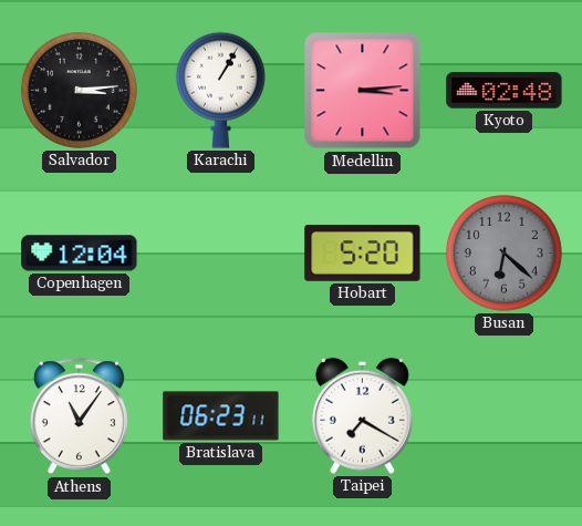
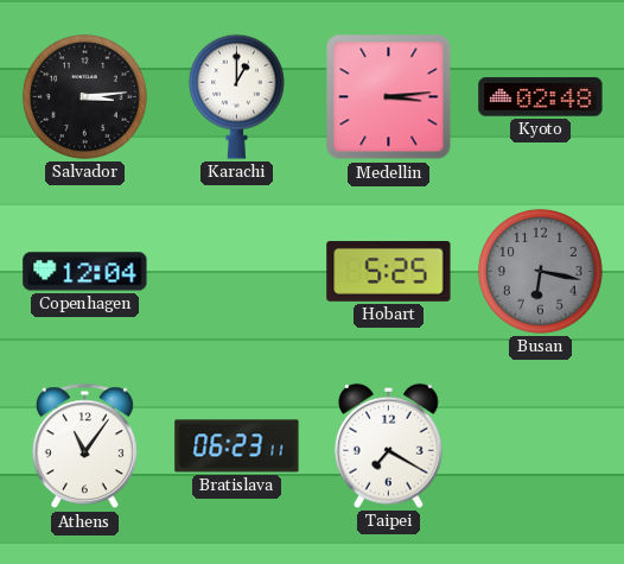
Karachi: 1:05 -> 1:00
Hobart: 5:20 -> 5:25
Busan: 6:22 -> 6:17
